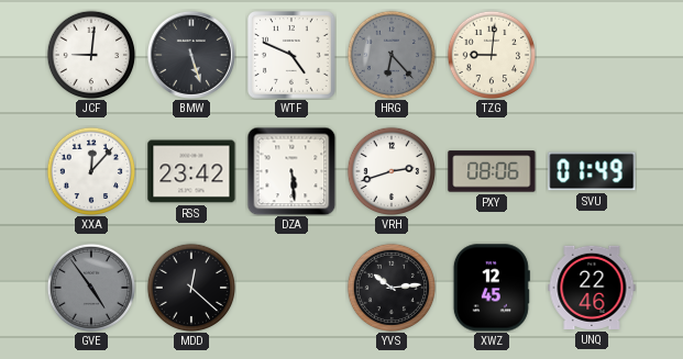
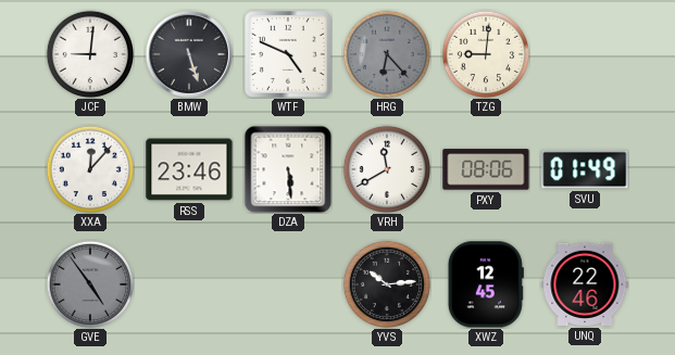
RSS: 23:42 -> 23:46
VRH: 2:42 -> 11:40
MDD: 12:22 -> none
